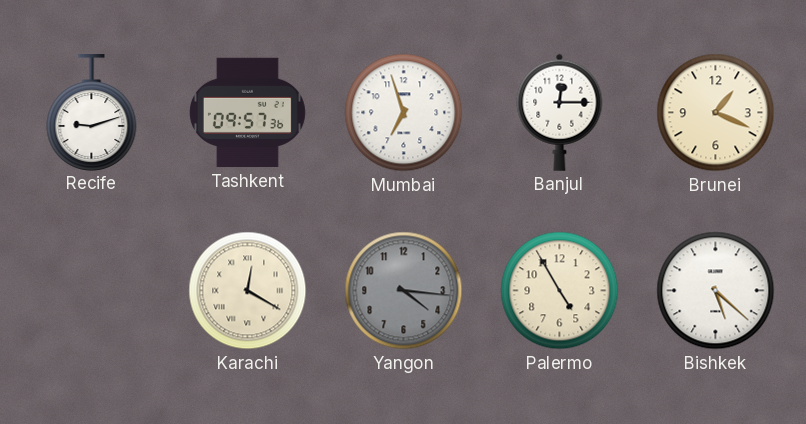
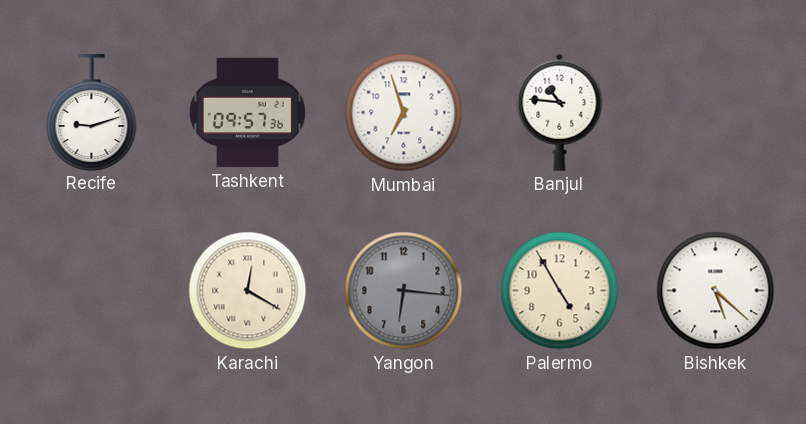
Banjul: 12:15 -> 10:46
Brunei: 1:19 -> none
Yangon: 4:16 -> 6:16
